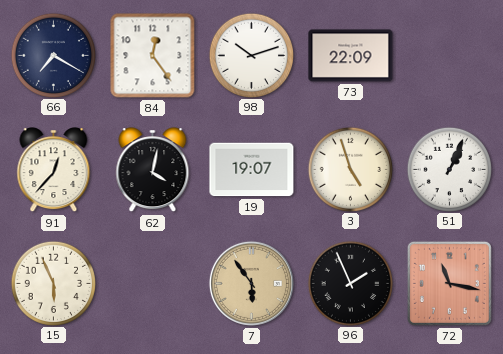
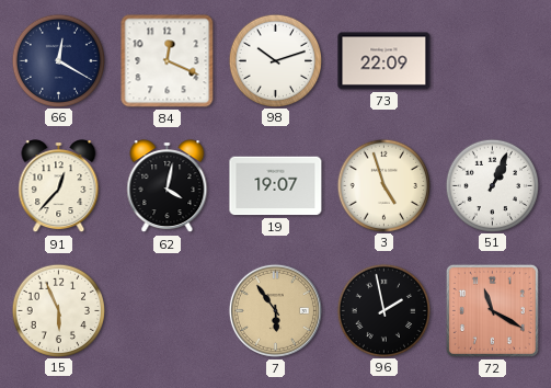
66: 7:20 -> 12:20
84: 12:24 -> 12:19
96: 1:56 -> 1:58
72: 11:17 -> 11:20
